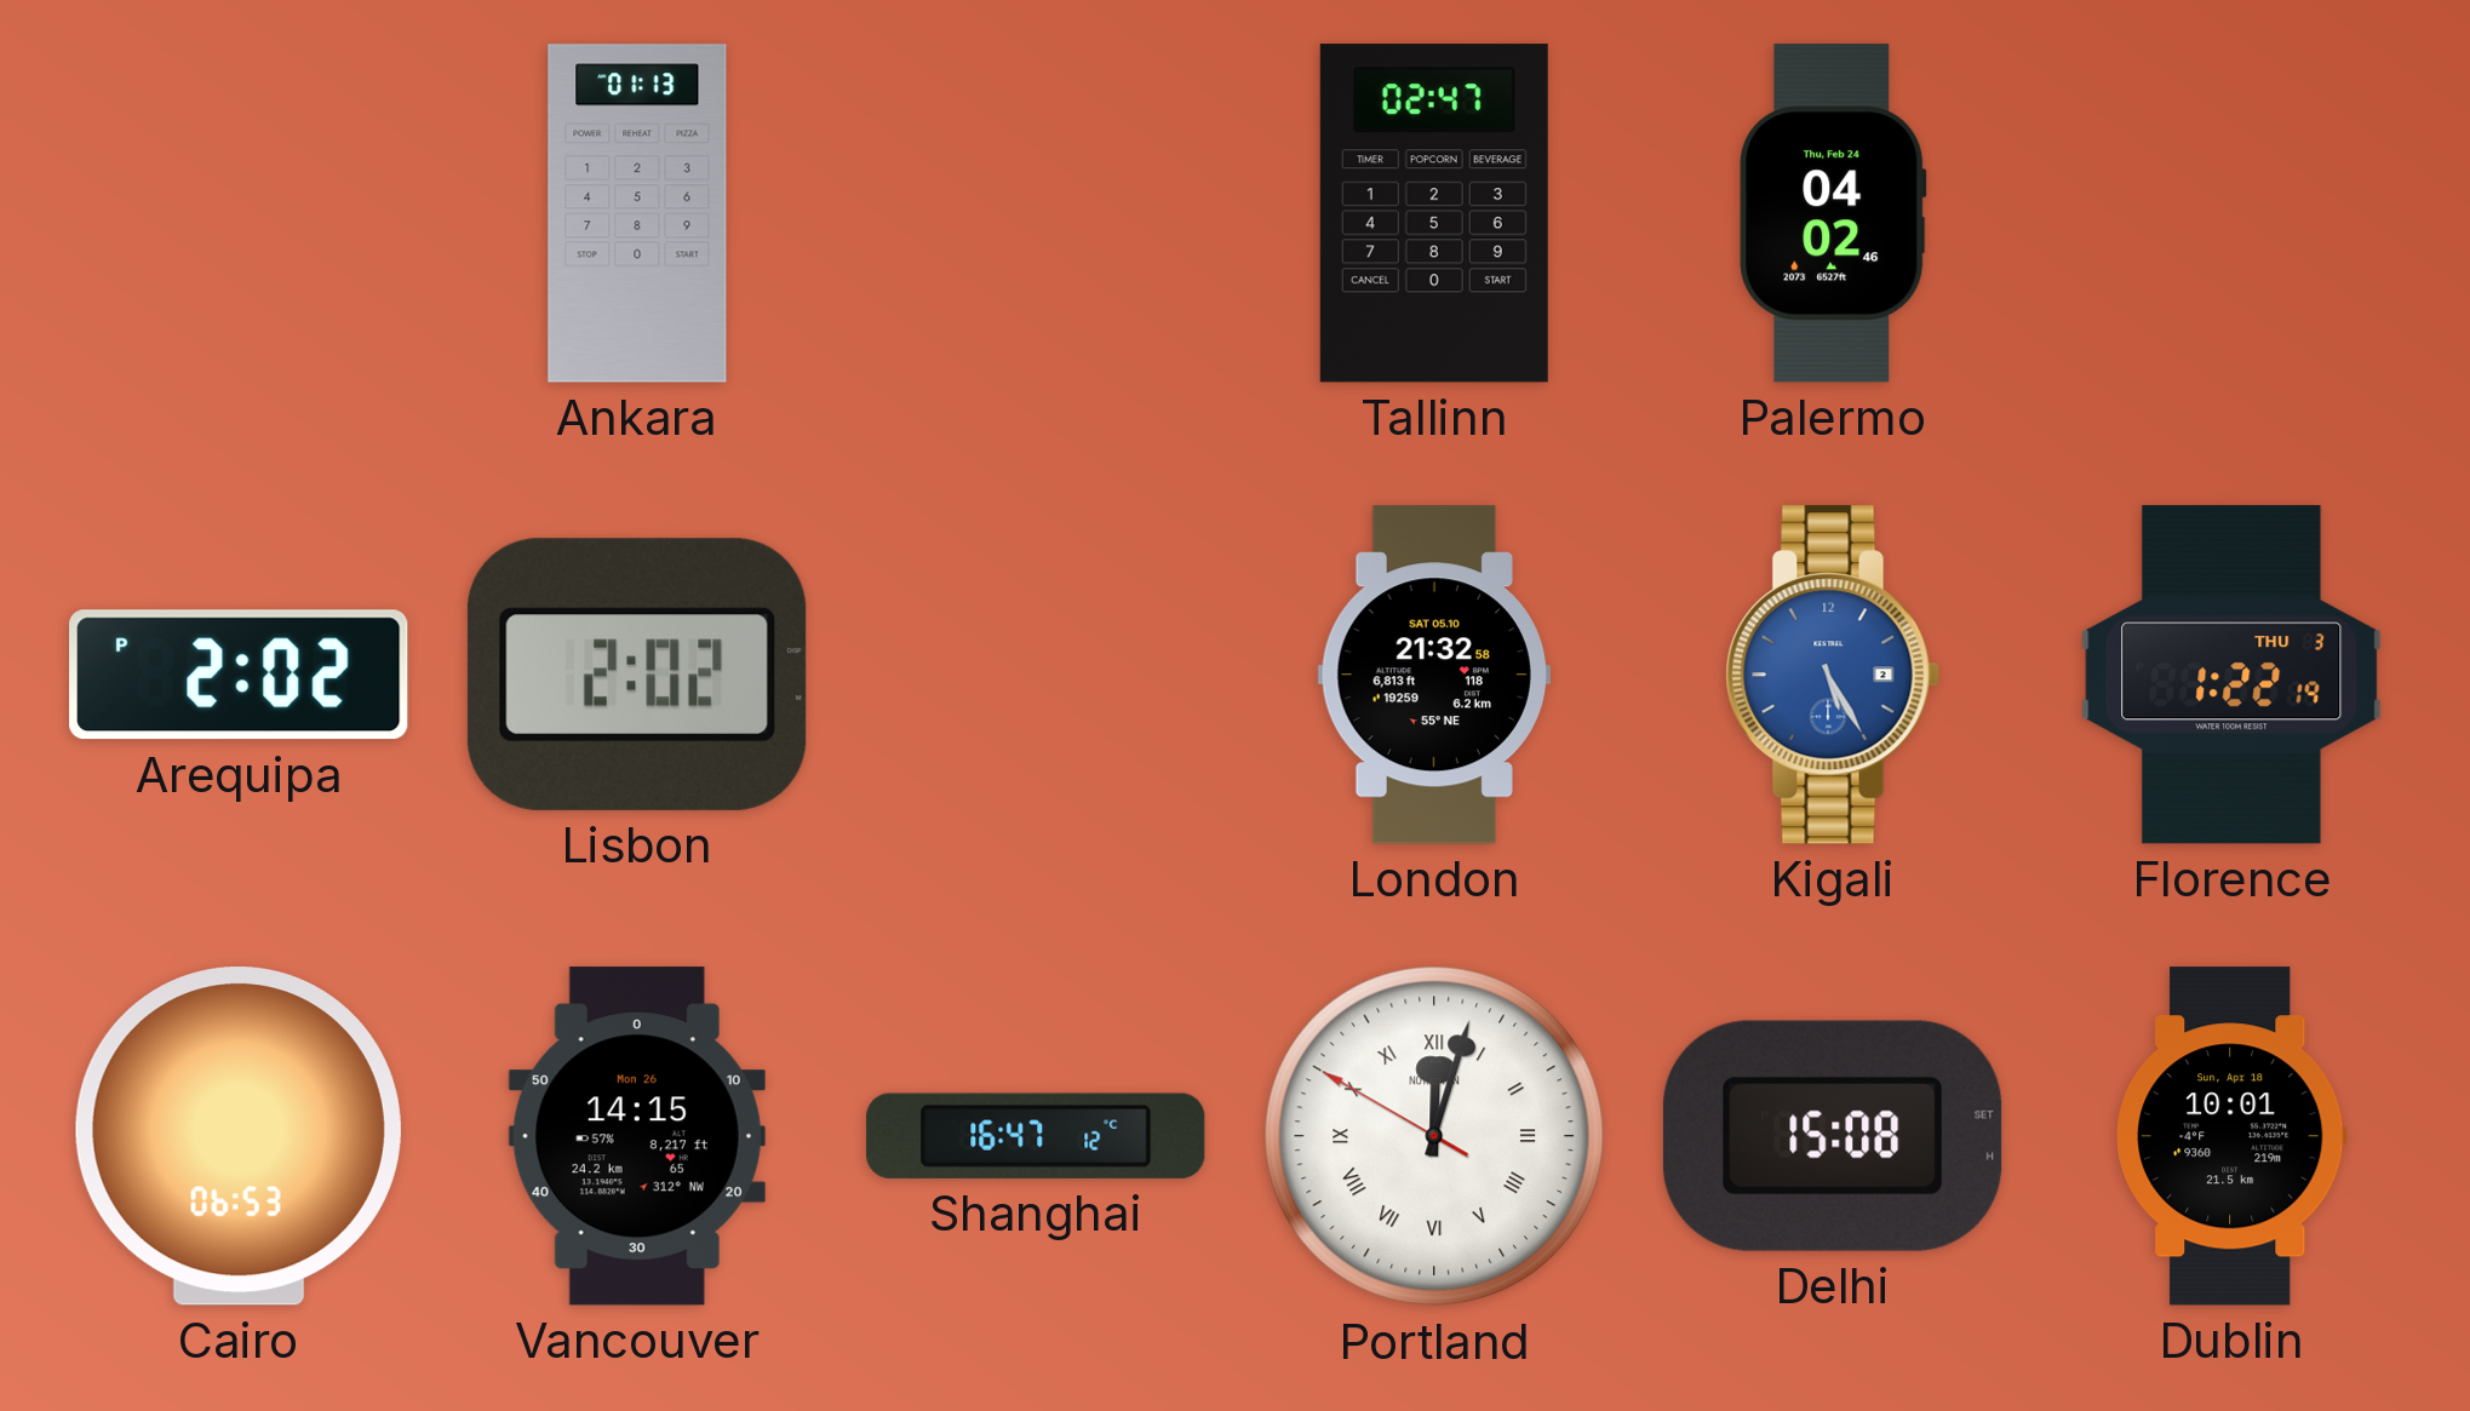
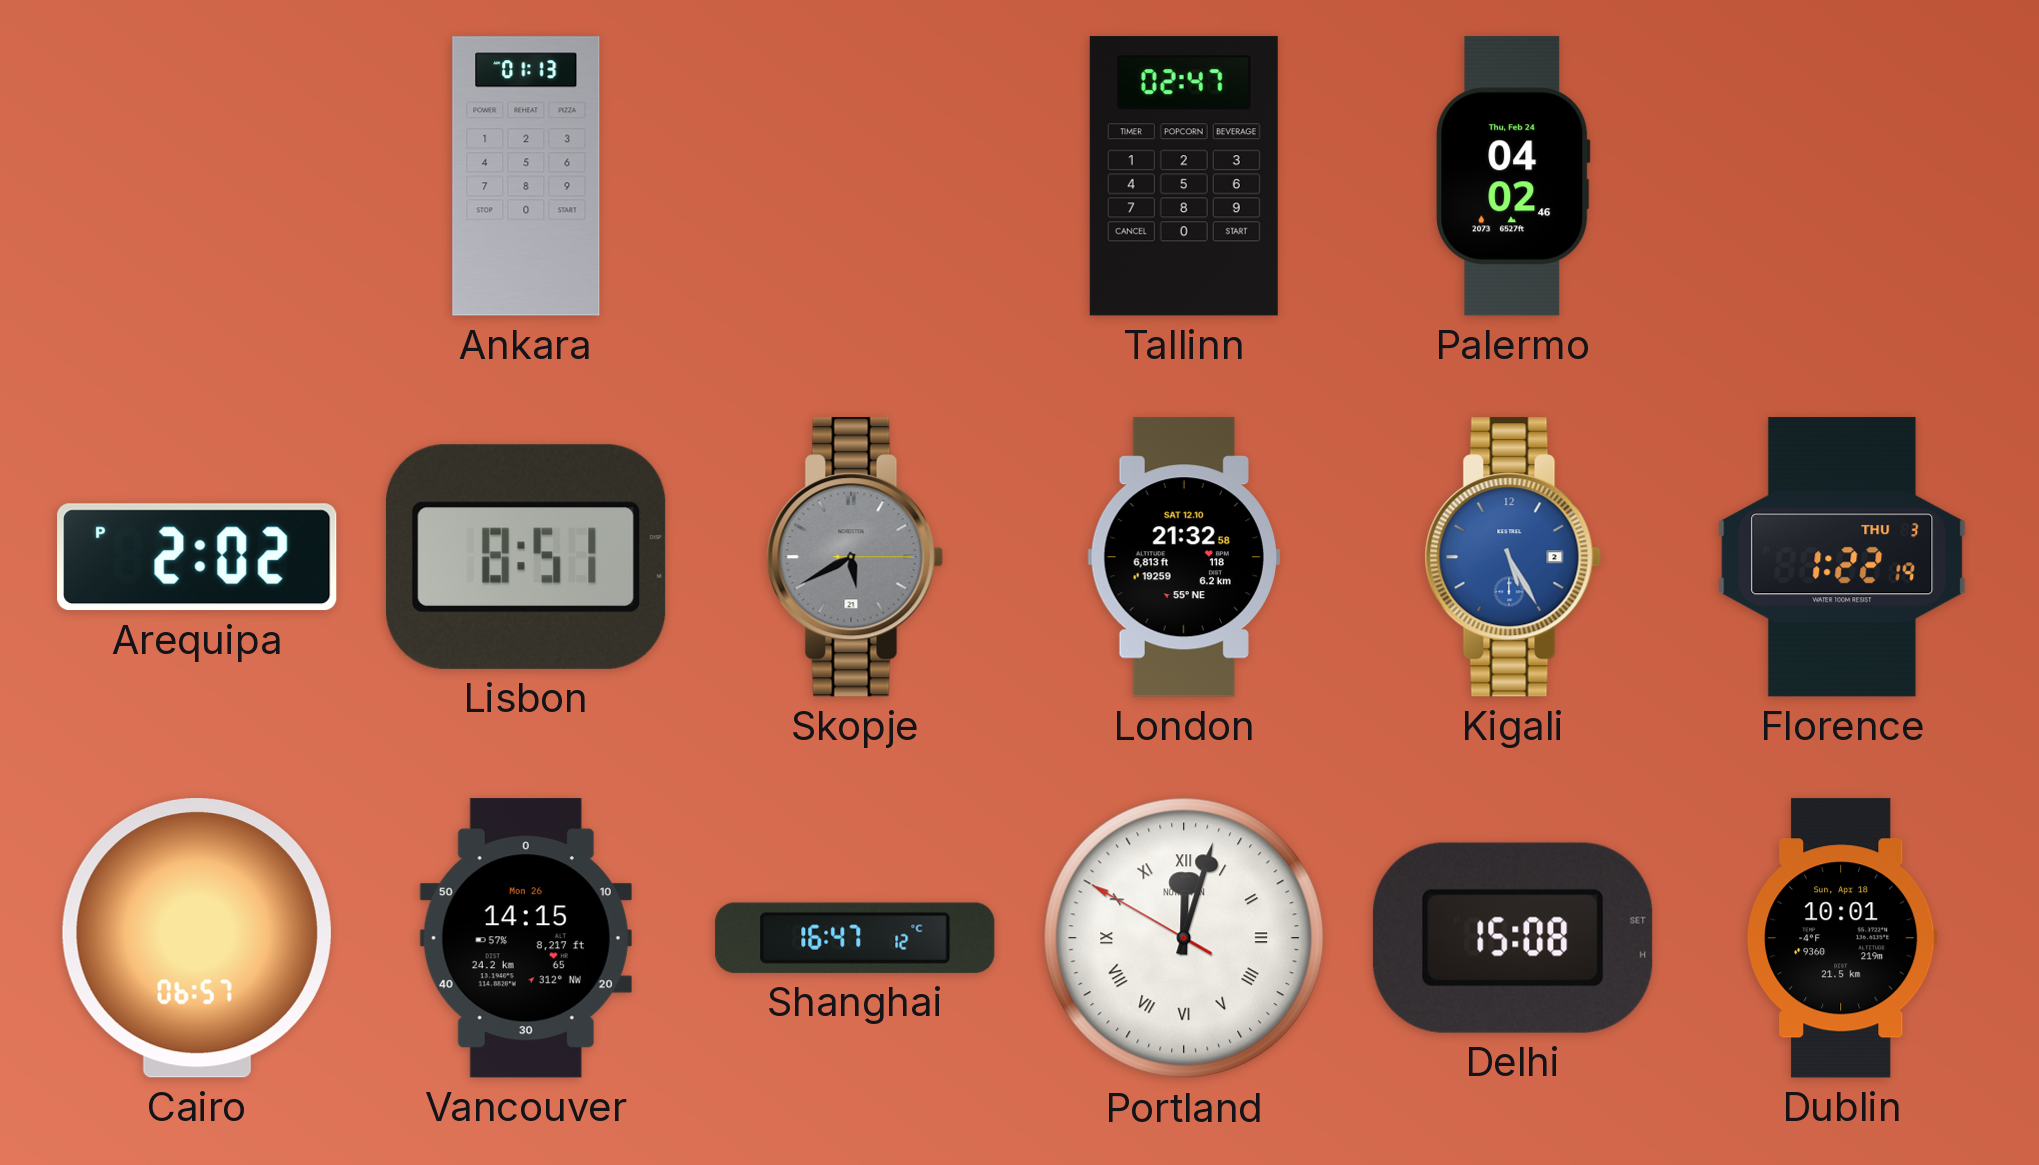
Lisbon: 2:02 -> 8:51
Skopje: none -> 5:40
London date: SAT 05.10 -> SAT 12.10
Cairo: 06:53 -> 06:57
